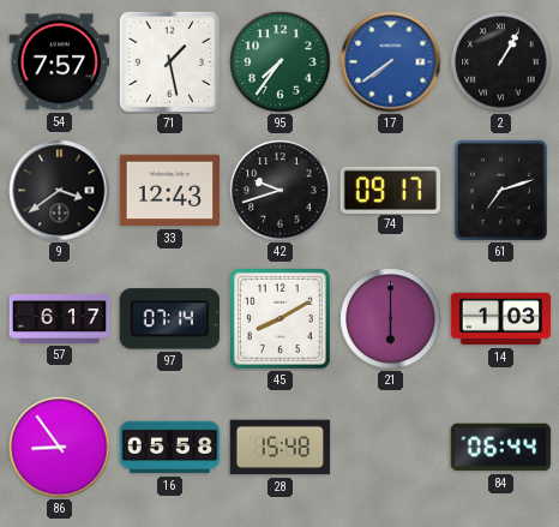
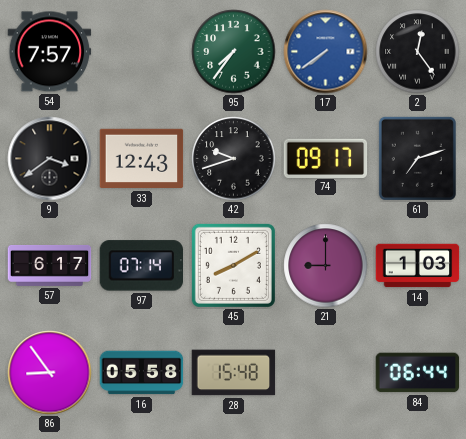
71: 1:28 -> none
2: 1:05 -> 12:24
21: 6:00 -> 9:00
